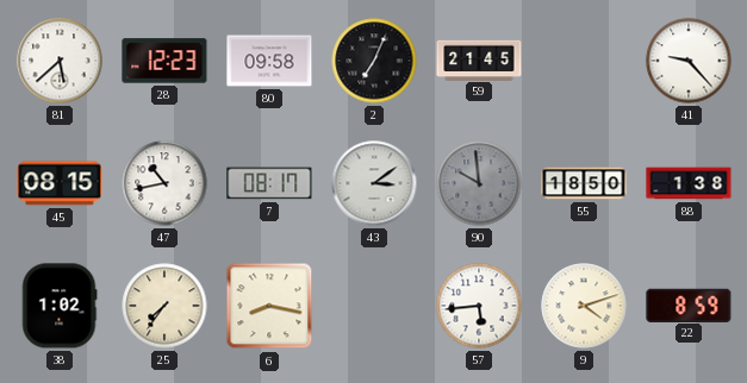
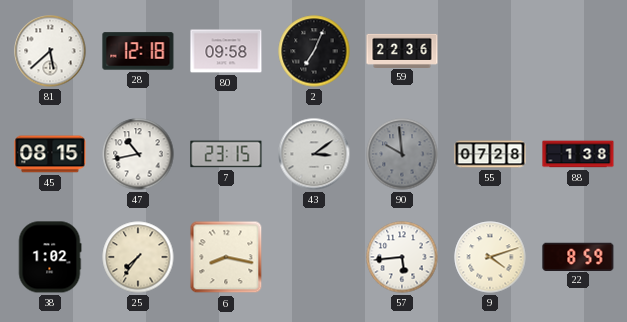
28: 12:23 -> 12:18
59: 21:45 -> 22:36
41: 9:23 -> none
7: 08:17 -> 23:15
55: 18:50 -> 07:28
